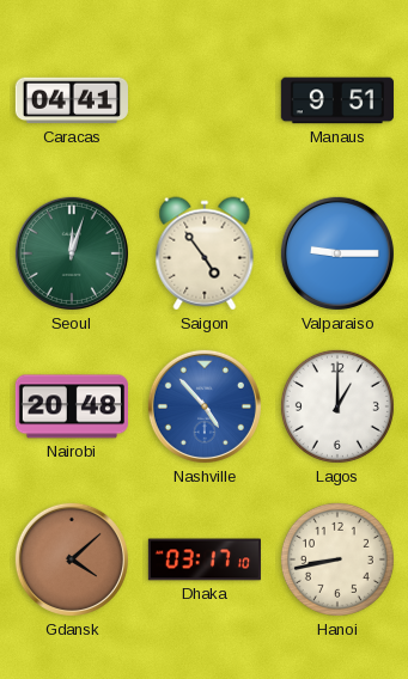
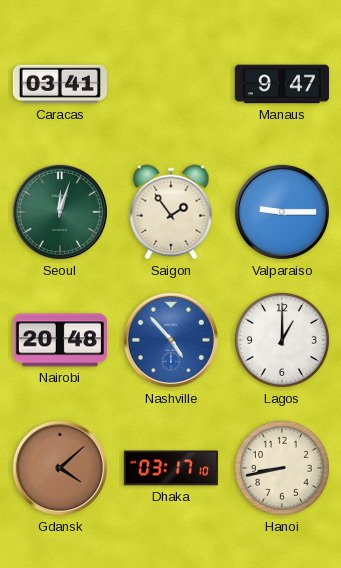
Caracas: 04:41 -> 03:41
Manaus: 9:51 -> 9:47
Saigon: 4:54 -> 1:54
